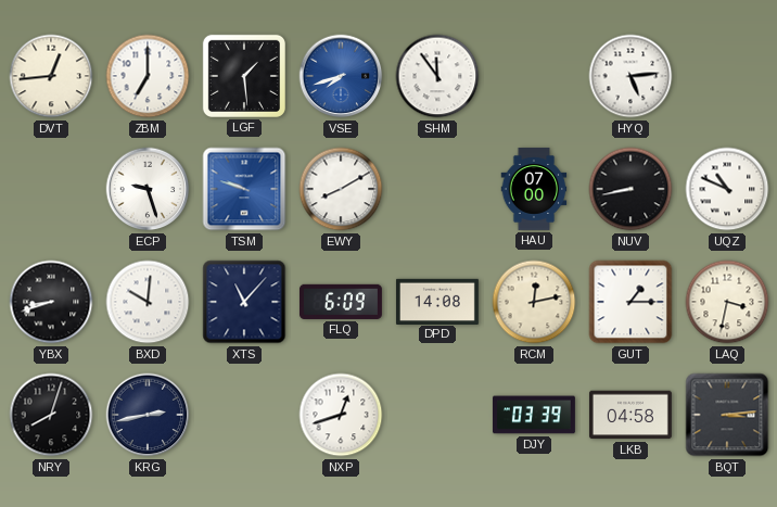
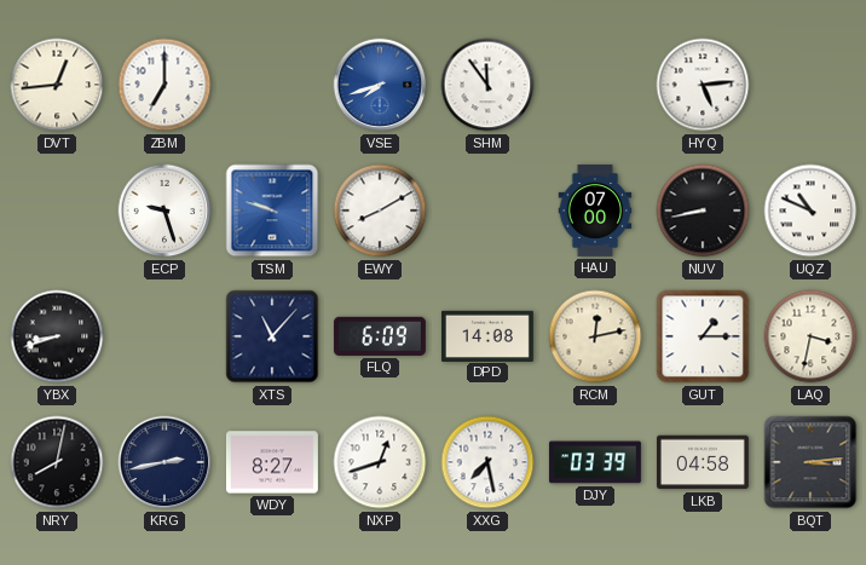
LGF: 1:29 -> none
BXD: 10:01 -> none
NRY: 8:03 -> 8:02
WDY: none -> 8:27
XXG: none -> 7:28
